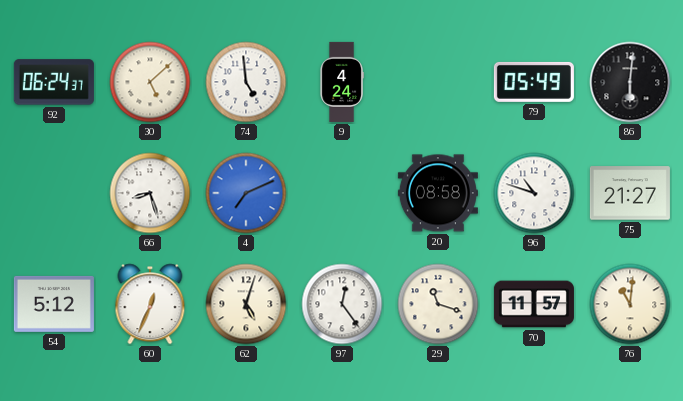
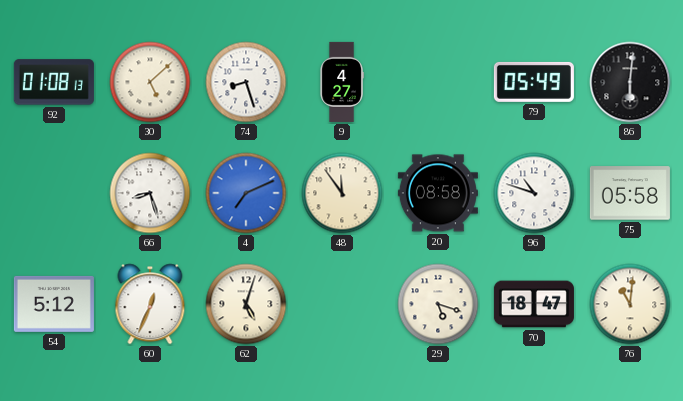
92: 06:24 -> 01:08
74: 4:59 -> 8:27
9: 4:24 -> 4:27
48: none -> 11:54
75: 21:27 -> 05:58
97: 12:24 -> none
29: 11:18 -> 5:18
70: 11:57 -> 18:47
